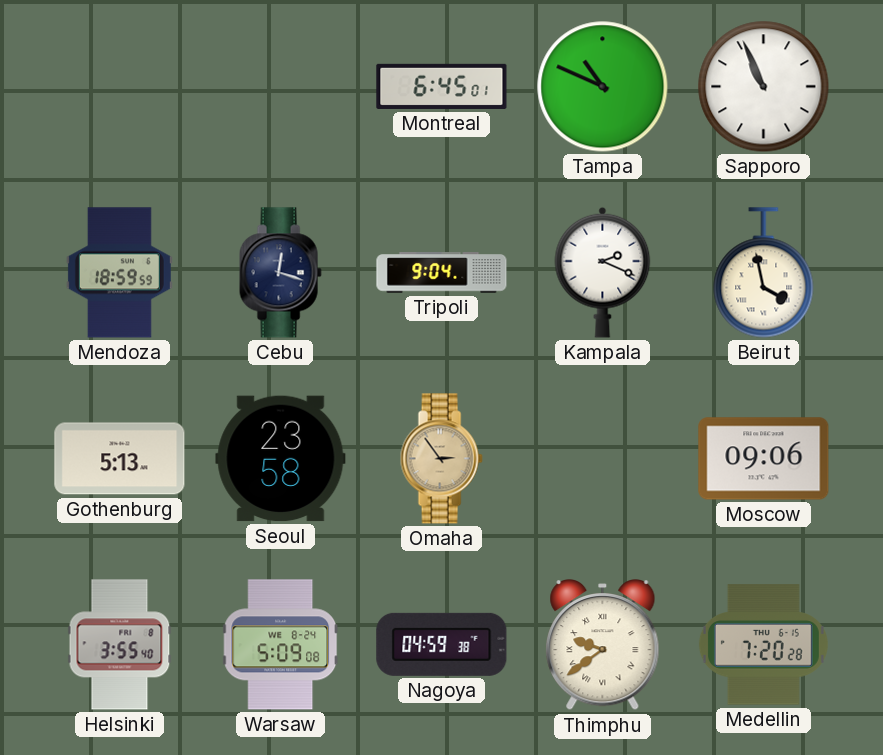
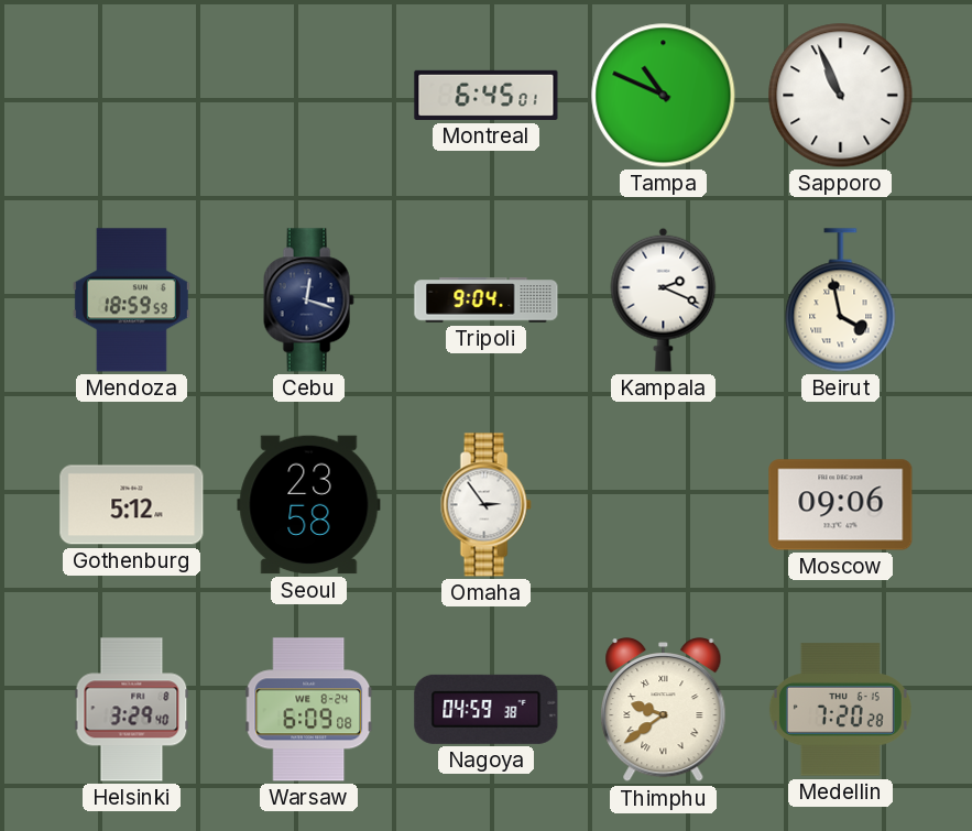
Gothenburg: 5:13 -> 5:12
Omaha dial: champagne -> white
Helsinki: 3:55 -> 3:29
Warsaw: 5:09 -> 6:09
